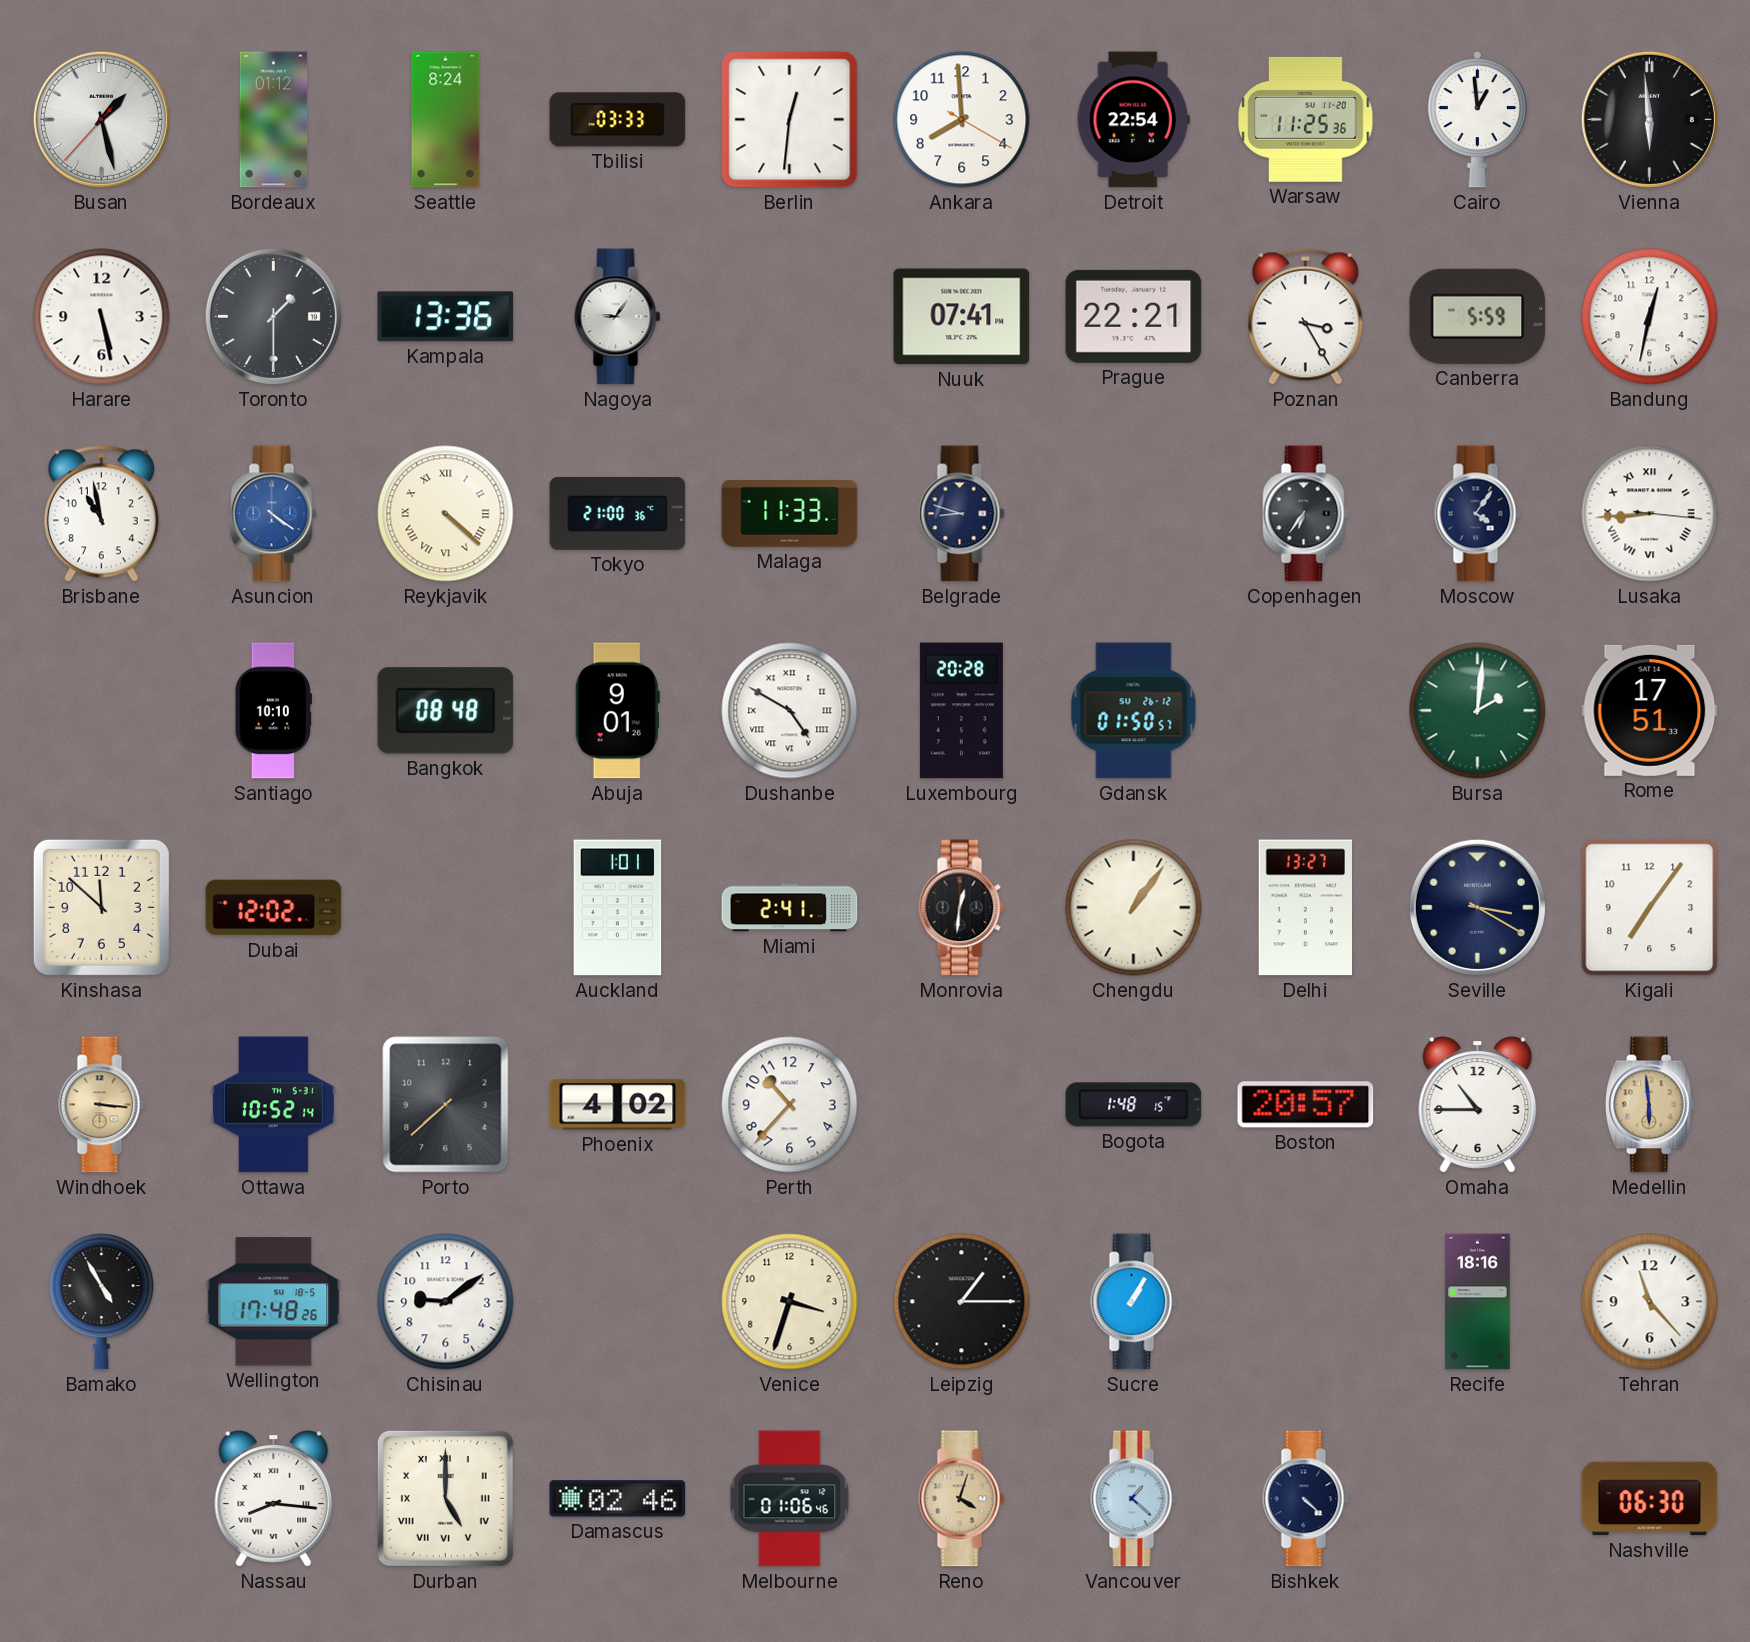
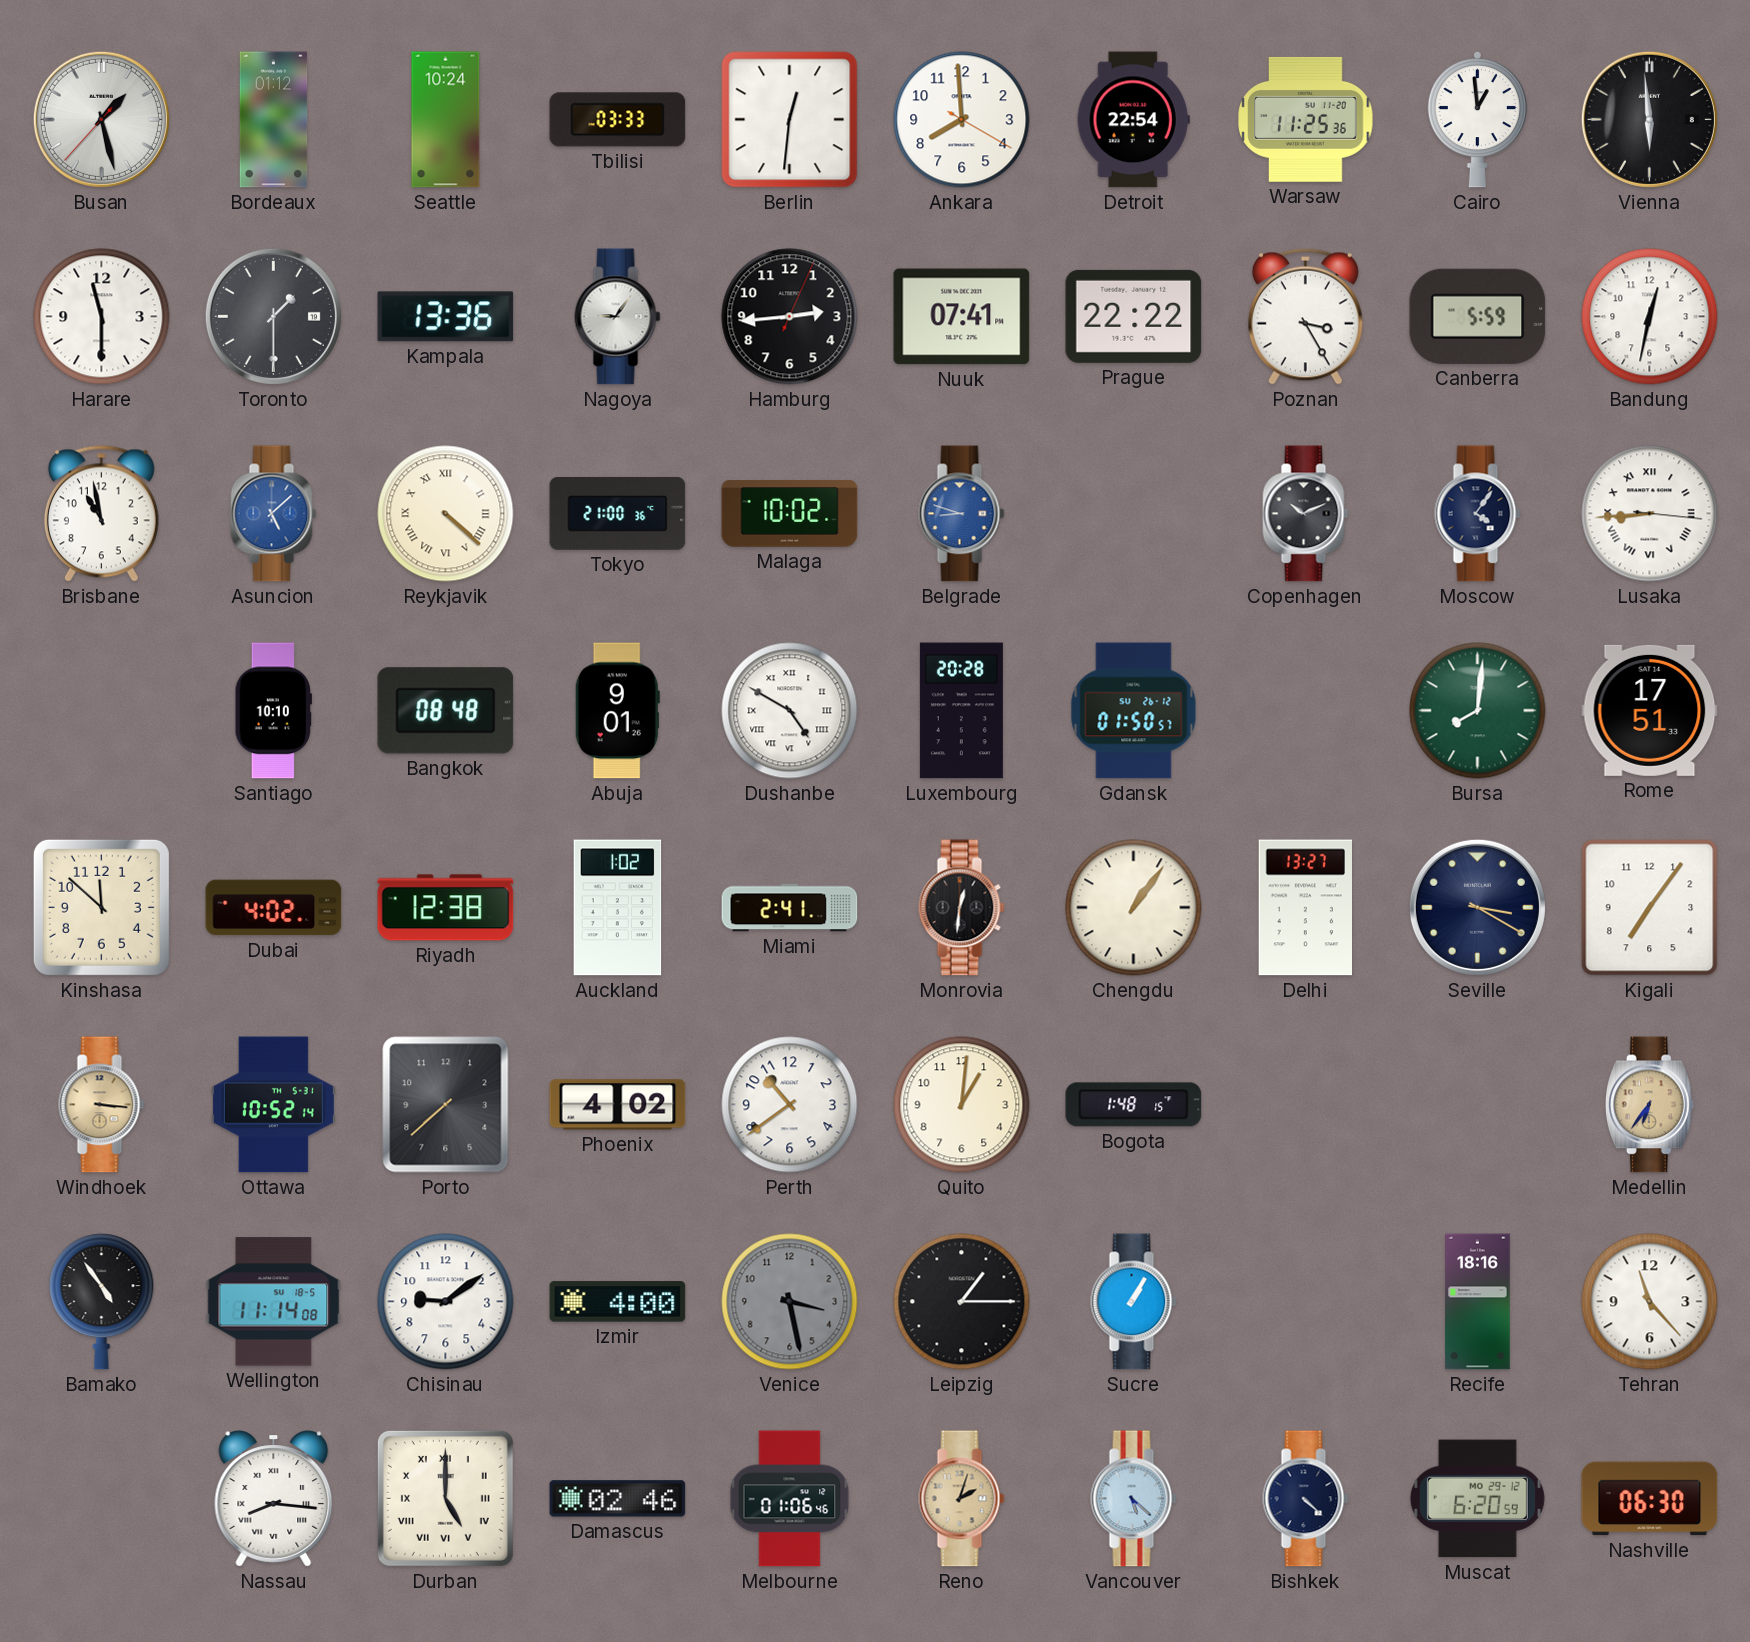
Seattle: 8:24 -> 10:24
Harare: 5:28 -> 11:30
Hamburg: none -> 2:44
Prague: 22:21 -> 22:22
Asuncion: 4:21 -> 5:08
Malaga: 11:33 -> 10:02
Belgrade dial: navy -> blue
Copenhagen: 6:36 -> 10:11
Bursa: 2:01 -> 8:01
Dubai: 12:02 -> 4:02
Riyadh: none -> 12:38
Auckland: 1:01 -> 1:02
Perth: 10:37 -> 10:39
Quito: none -> 1:01
Boston: 20:57 -> none
Omaha: 10:45 -> none
Medellin: 5:59 -> 6:36
Bamako: 4:55 -> 4:54
Wellington: 17:48 -> 11:14
Izmir: none -> 4:00
Venice: 3:33 -> 3:28
Venice dial: cream -> grey
Reno: 4:03 -> 2:03
Vancouver: 1:22 -> 5:22
Muscat: none -> 6:20
